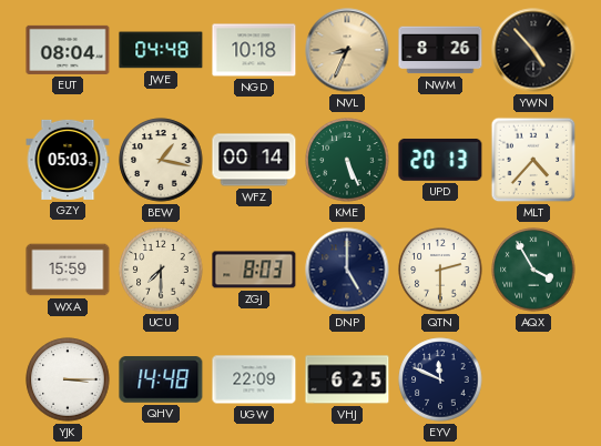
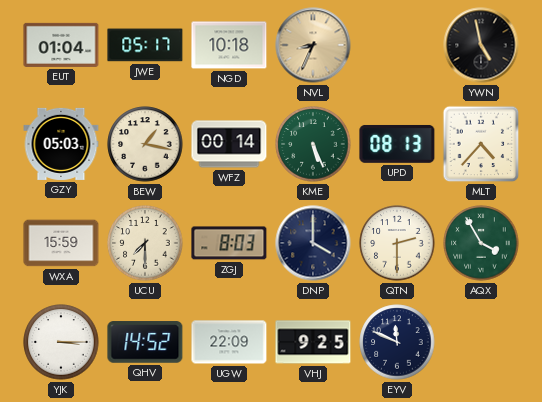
EUT: 08:04 -> 01:04
JWE: 04:48 -> 05:17
NWM: 8:26 -> none
YWN: 4:53 -> 4:58
UPD: 20:13 -> 08:13
DNP: 5:00 -> 4:00
QHV: 14:48 -> 14:52
VHJ: 6:25 -> 9:25
